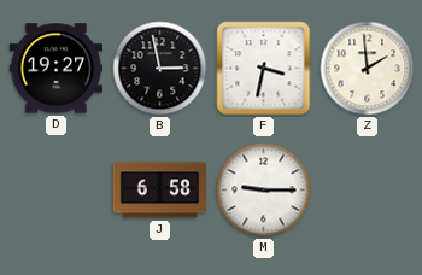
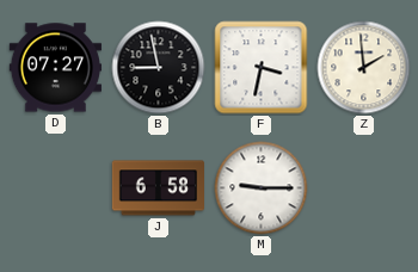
D: 19:27 -> 07:27
B: 2:58 -> 8:58
